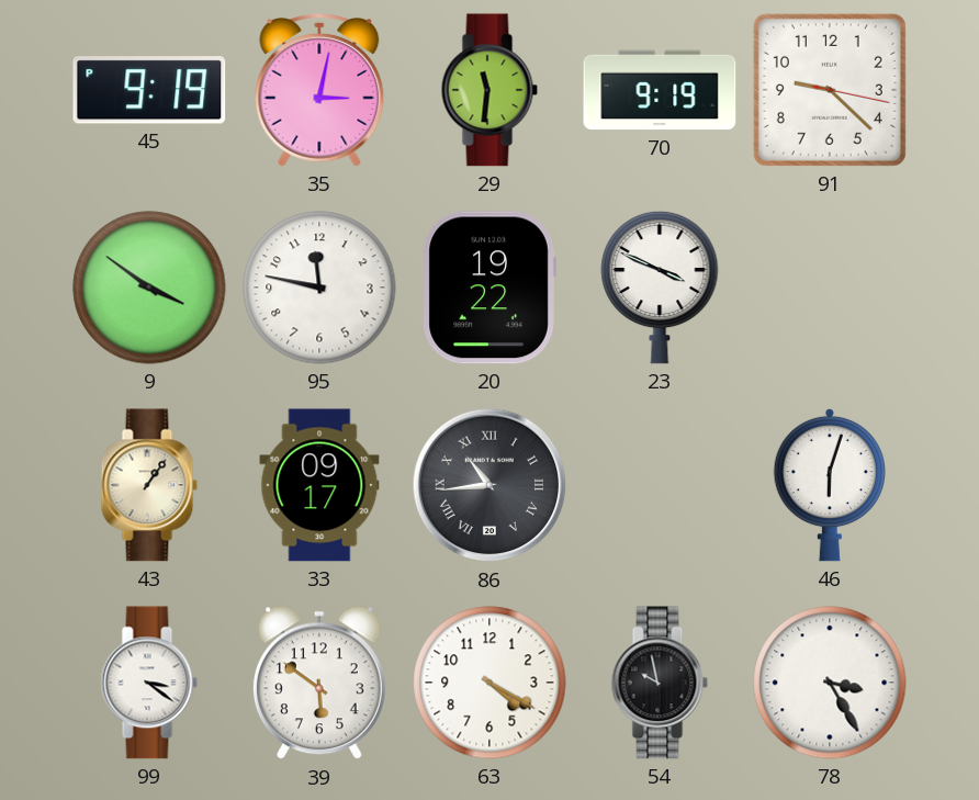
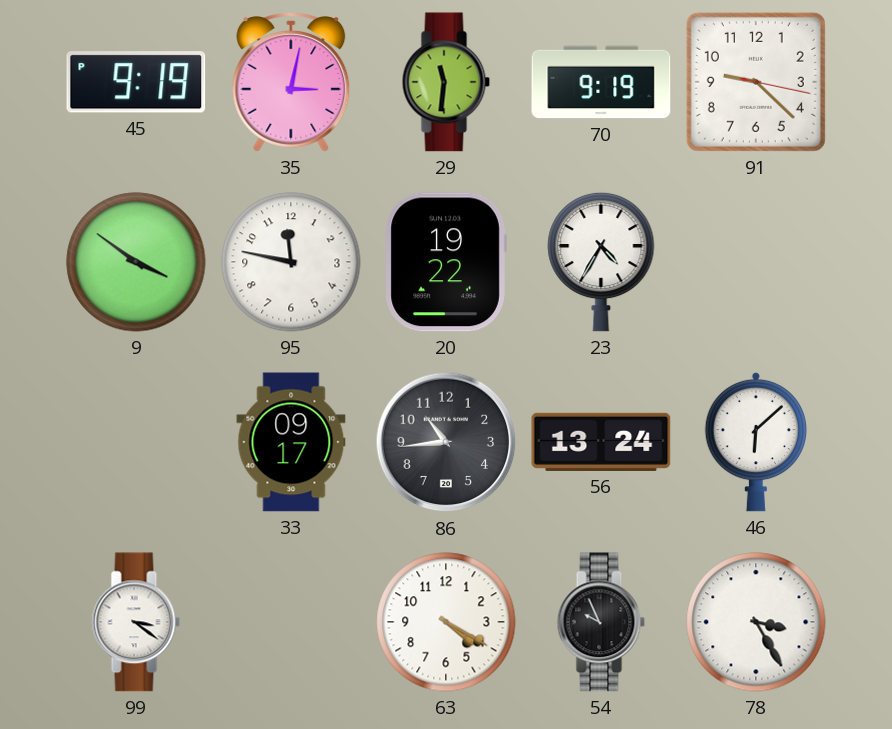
23: 3:49 -> 4:35
43: 1:06 -> none
86 numerals: Roman -> Arabic
56: none -> 13:24
46: 6:03 -> 6:08
39: 5:51 -> none
54: 9:58 -> 9:56
